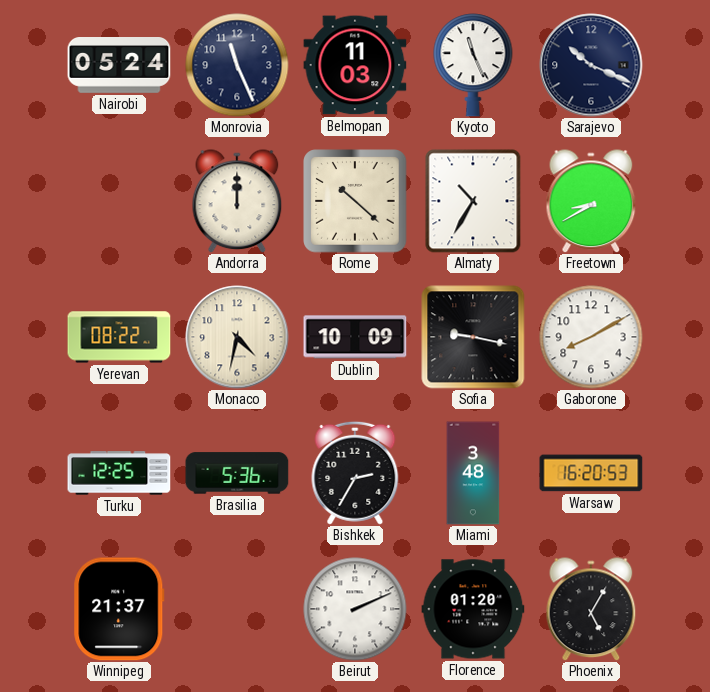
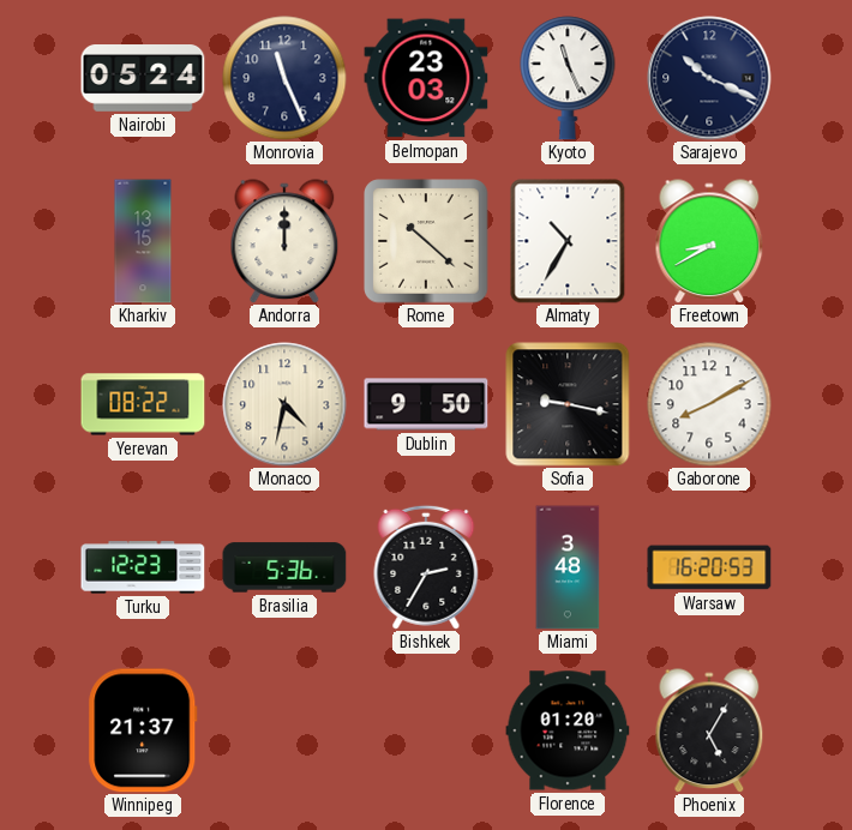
Belmopan: 11:03 -> 23:03
Kharkiv: none -> 13:15
Dublin: 10:09 -> 9:50
Turku: 12:25 -> 12:23
Beirut: 2:11 -> none
